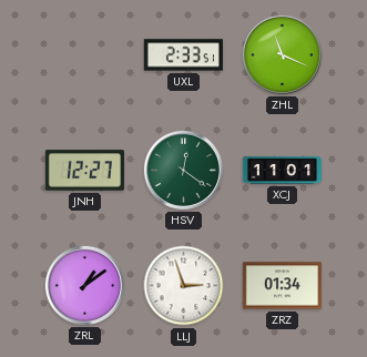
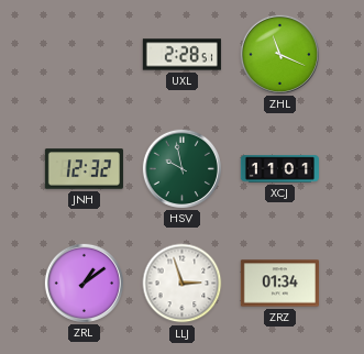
UXL: 2:33 -> 2:28
JNH: 12:27 -> 12:32
HSV: 12:21 -> 9:58
